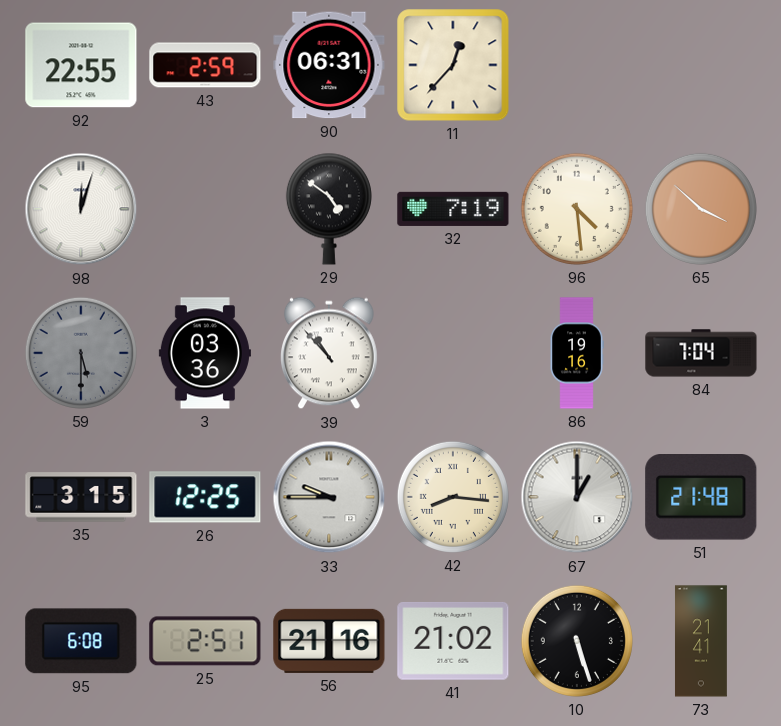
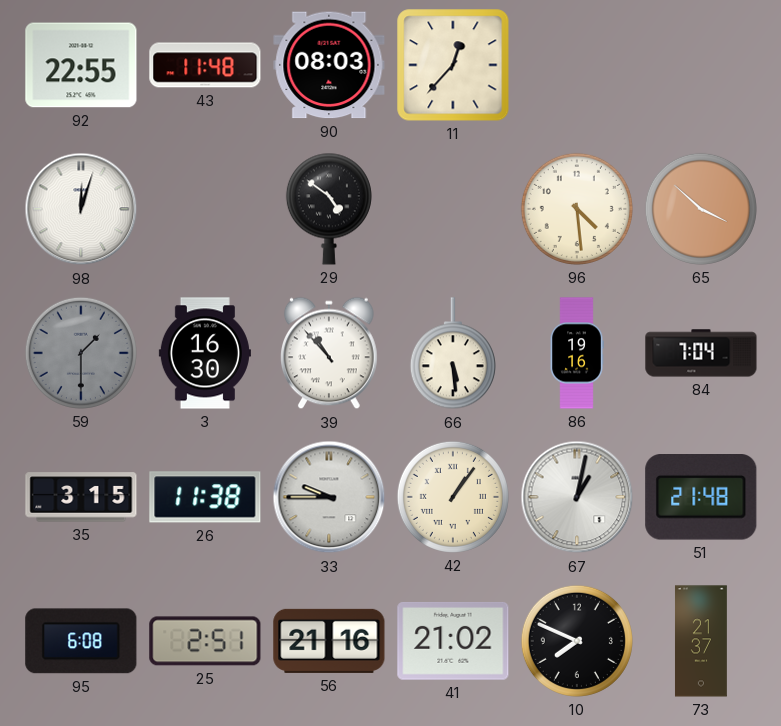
43: 2:59 -> 11:48
90: 06:31 -> 08:03
32: 7:19 -> none
59: 5:30 -> 1:30
3: 03:36 -> 16:30
66: none -> 5:29
26: 12:25 -> 11:38
42: 8:16 -> 1:06
67: 1:00 -> 1:02
10: 5:27 -> 7:49
73: 21:41 -> 21:37
